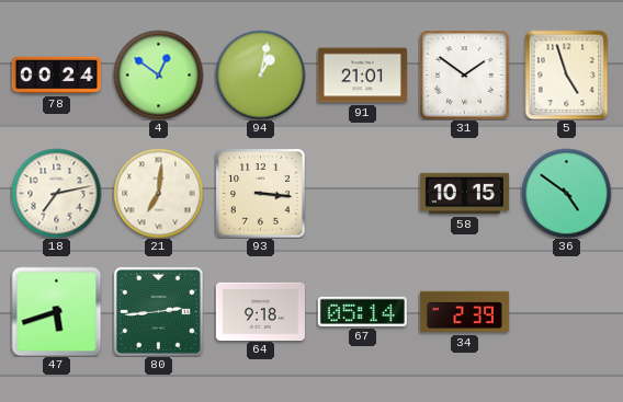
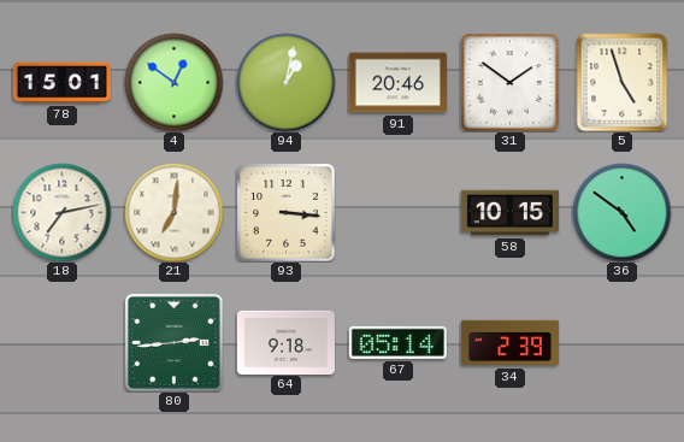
78: 00:24 -> 15:01
91: 21:01 -> 20:46
47: 5:42 -> none
